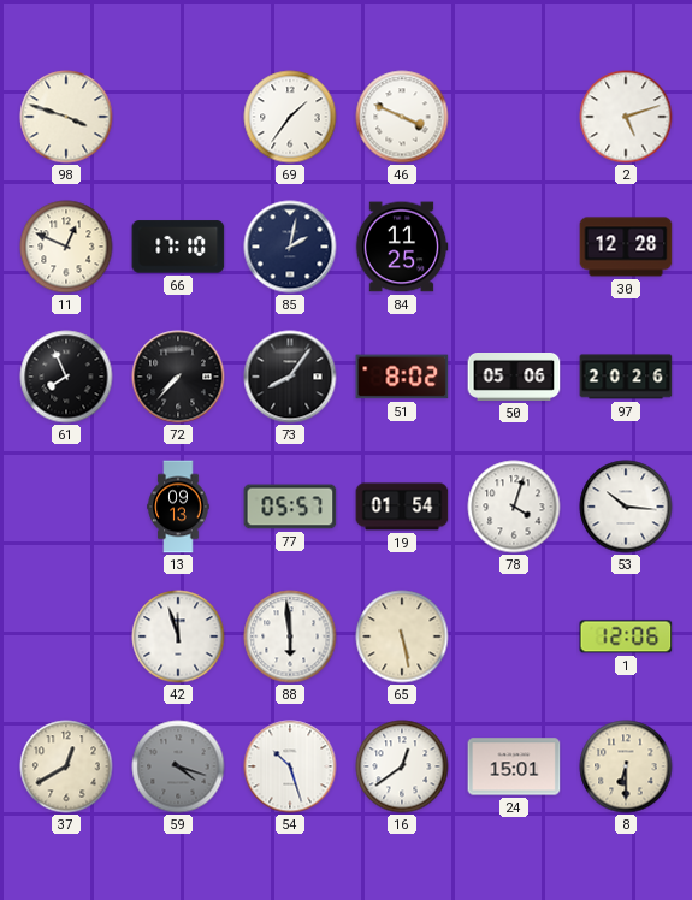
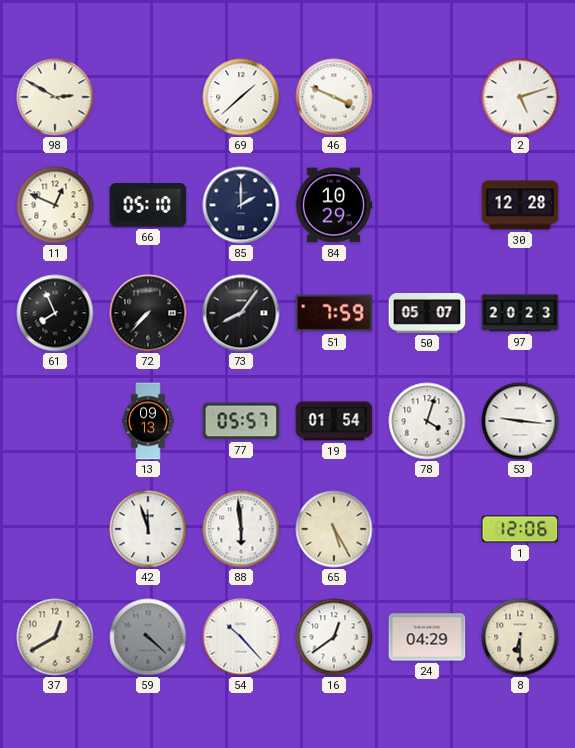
98: 3:48 -> 2:50
69: 1:36 -> 1:38
66: 17:10 -> 05:10
85: 2:02 -> 2:00
84: 11:25 -> 10:29
51: 8:02 -> 7:59
50: 05:06 -> 05:07
97: 20:26 -> 20:23
53: 10:16 -> 9:16
65: 5:28 -> 5:25
59: 4:18 -> 4:22
54: 10:27 -> 10:23
24: 15:01 -> 04:29
